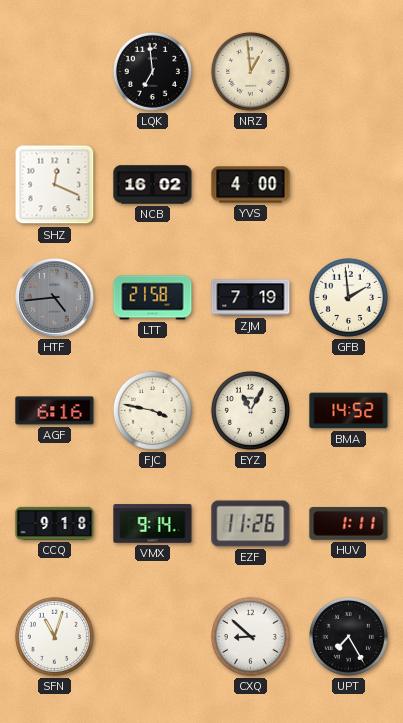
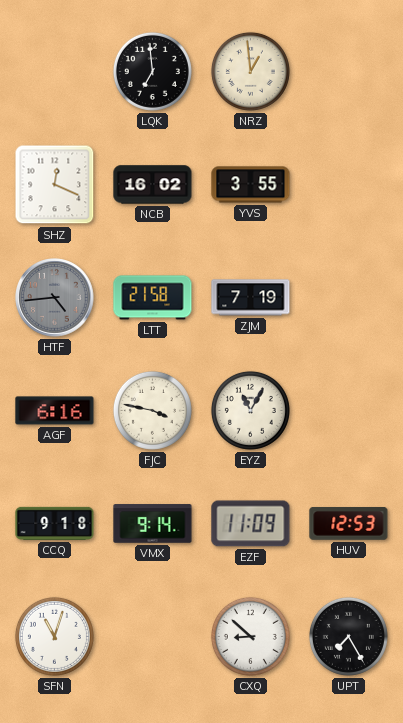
YVS: 4:00 -> 3:55
GFB: 1:59 -> none
BMA: 14:52 -> none
EZF: 11:26 -> 11:09
HUV: 1:11 -> 12:53
